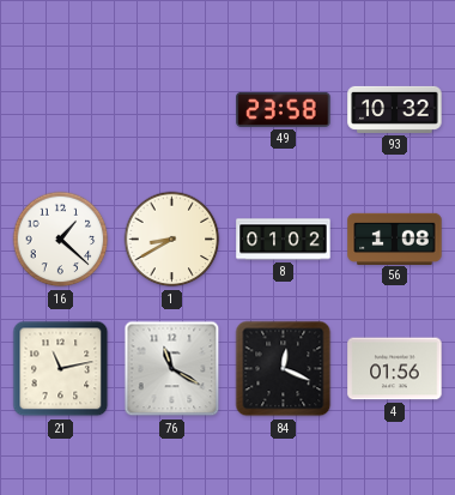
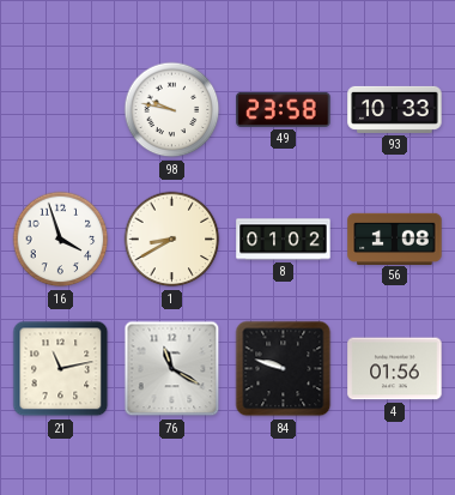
98: none -> 9:47
93: 10:32 -> 10:33
16: 1:22 -> 3:57
84: 12:19 -> 9:48
